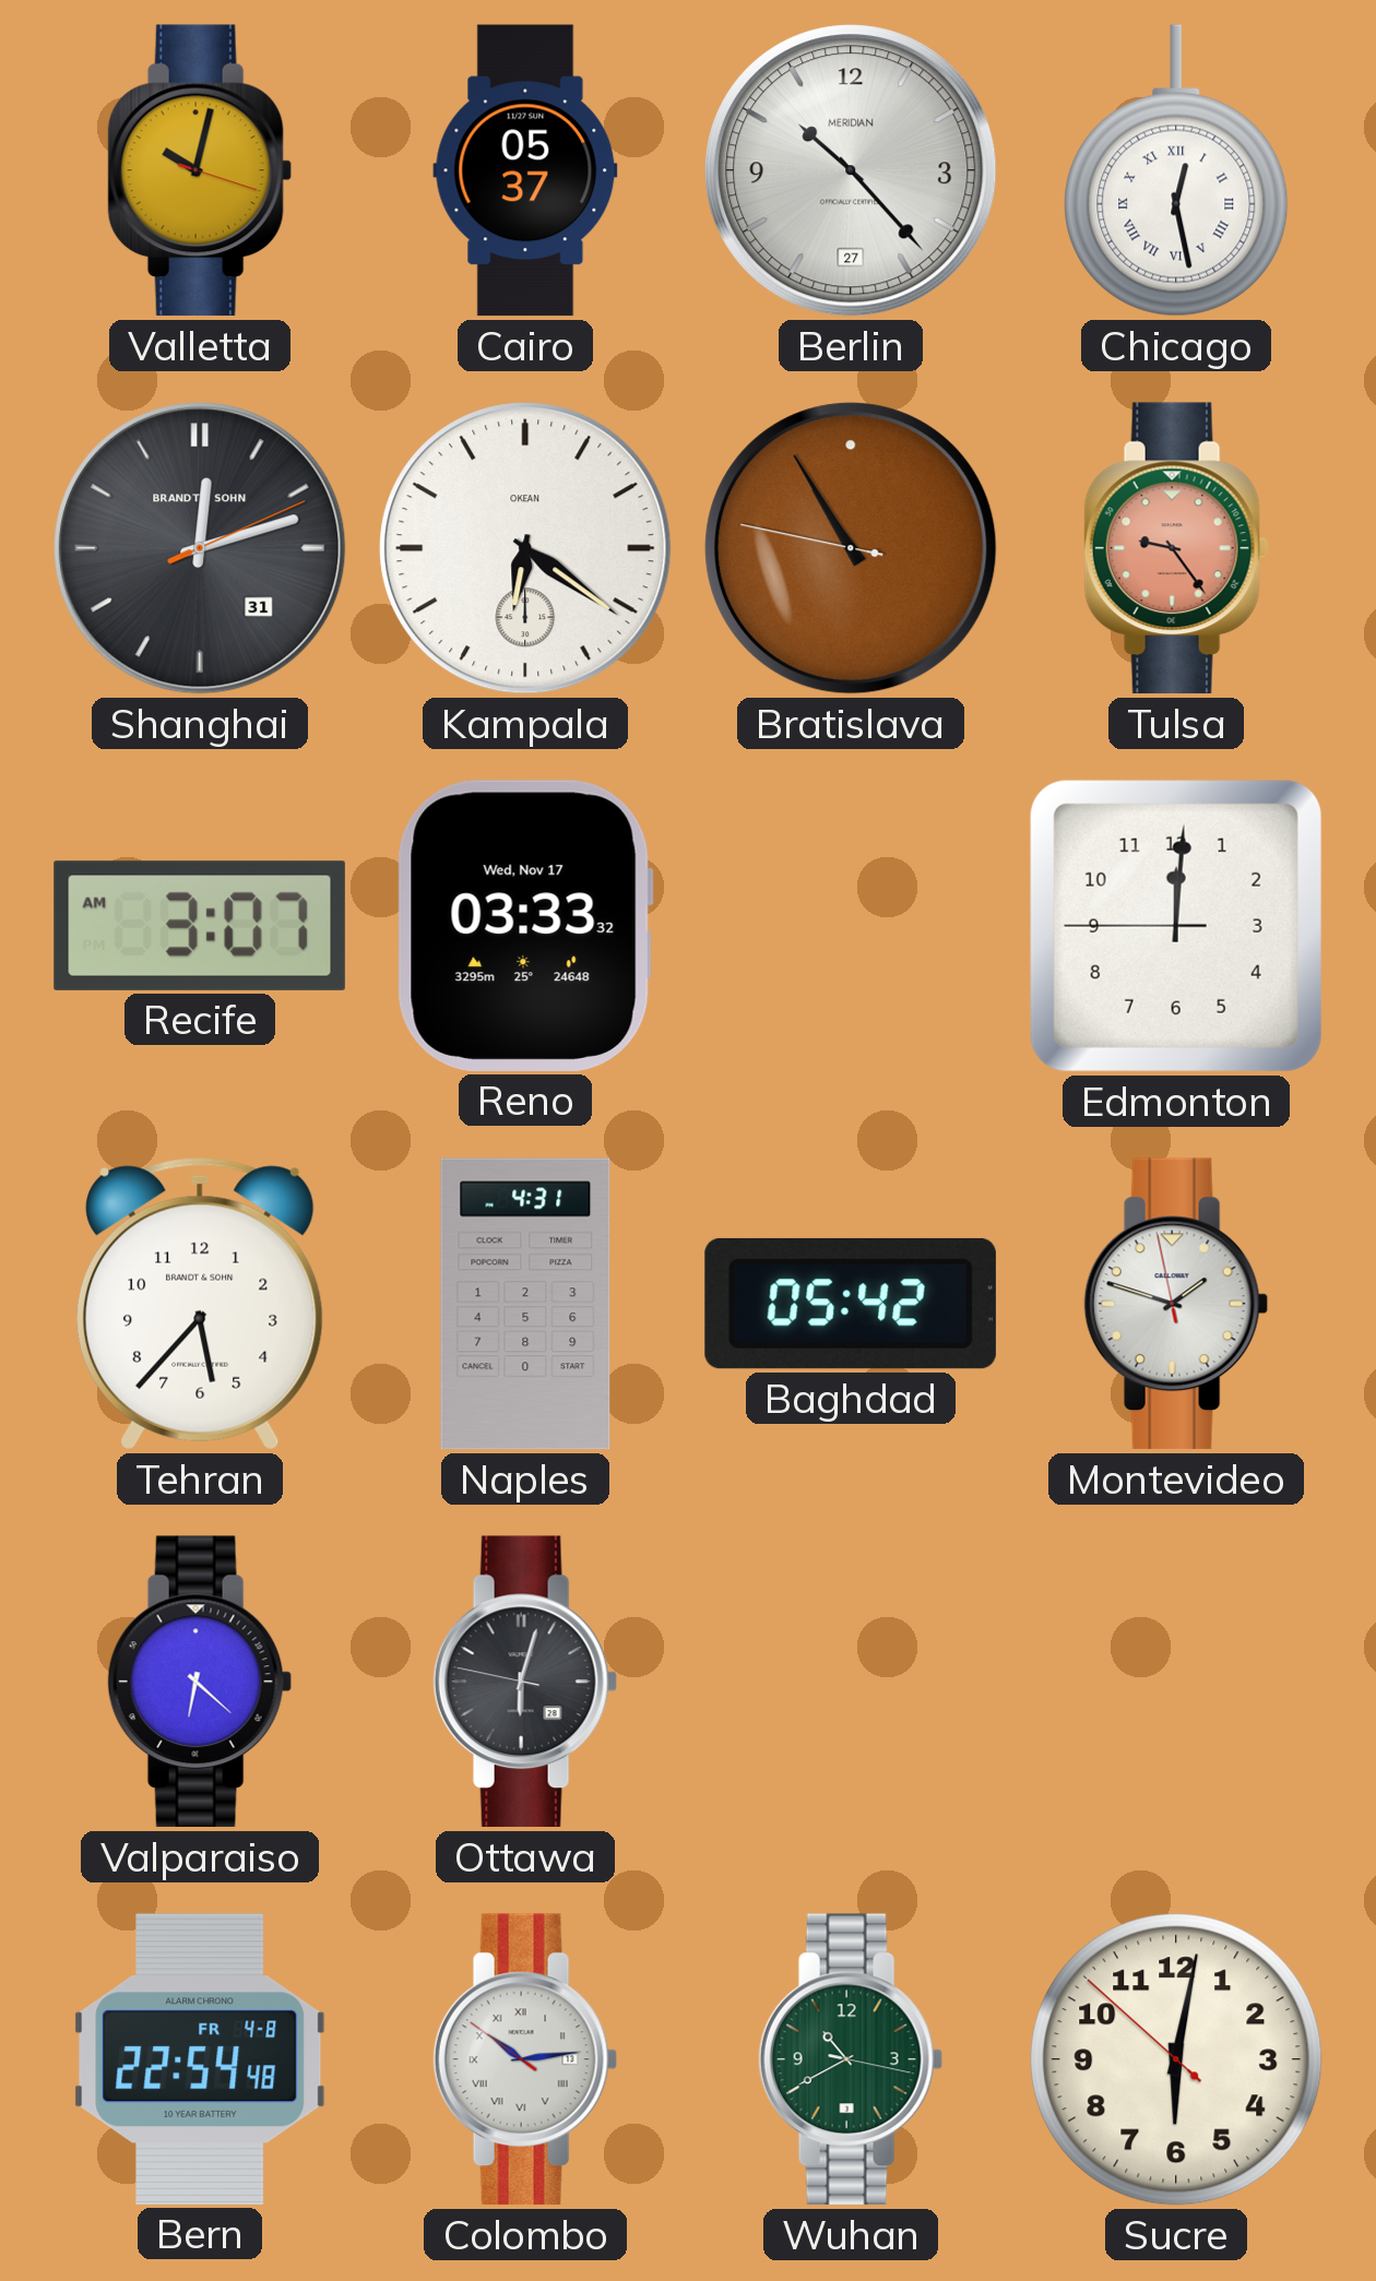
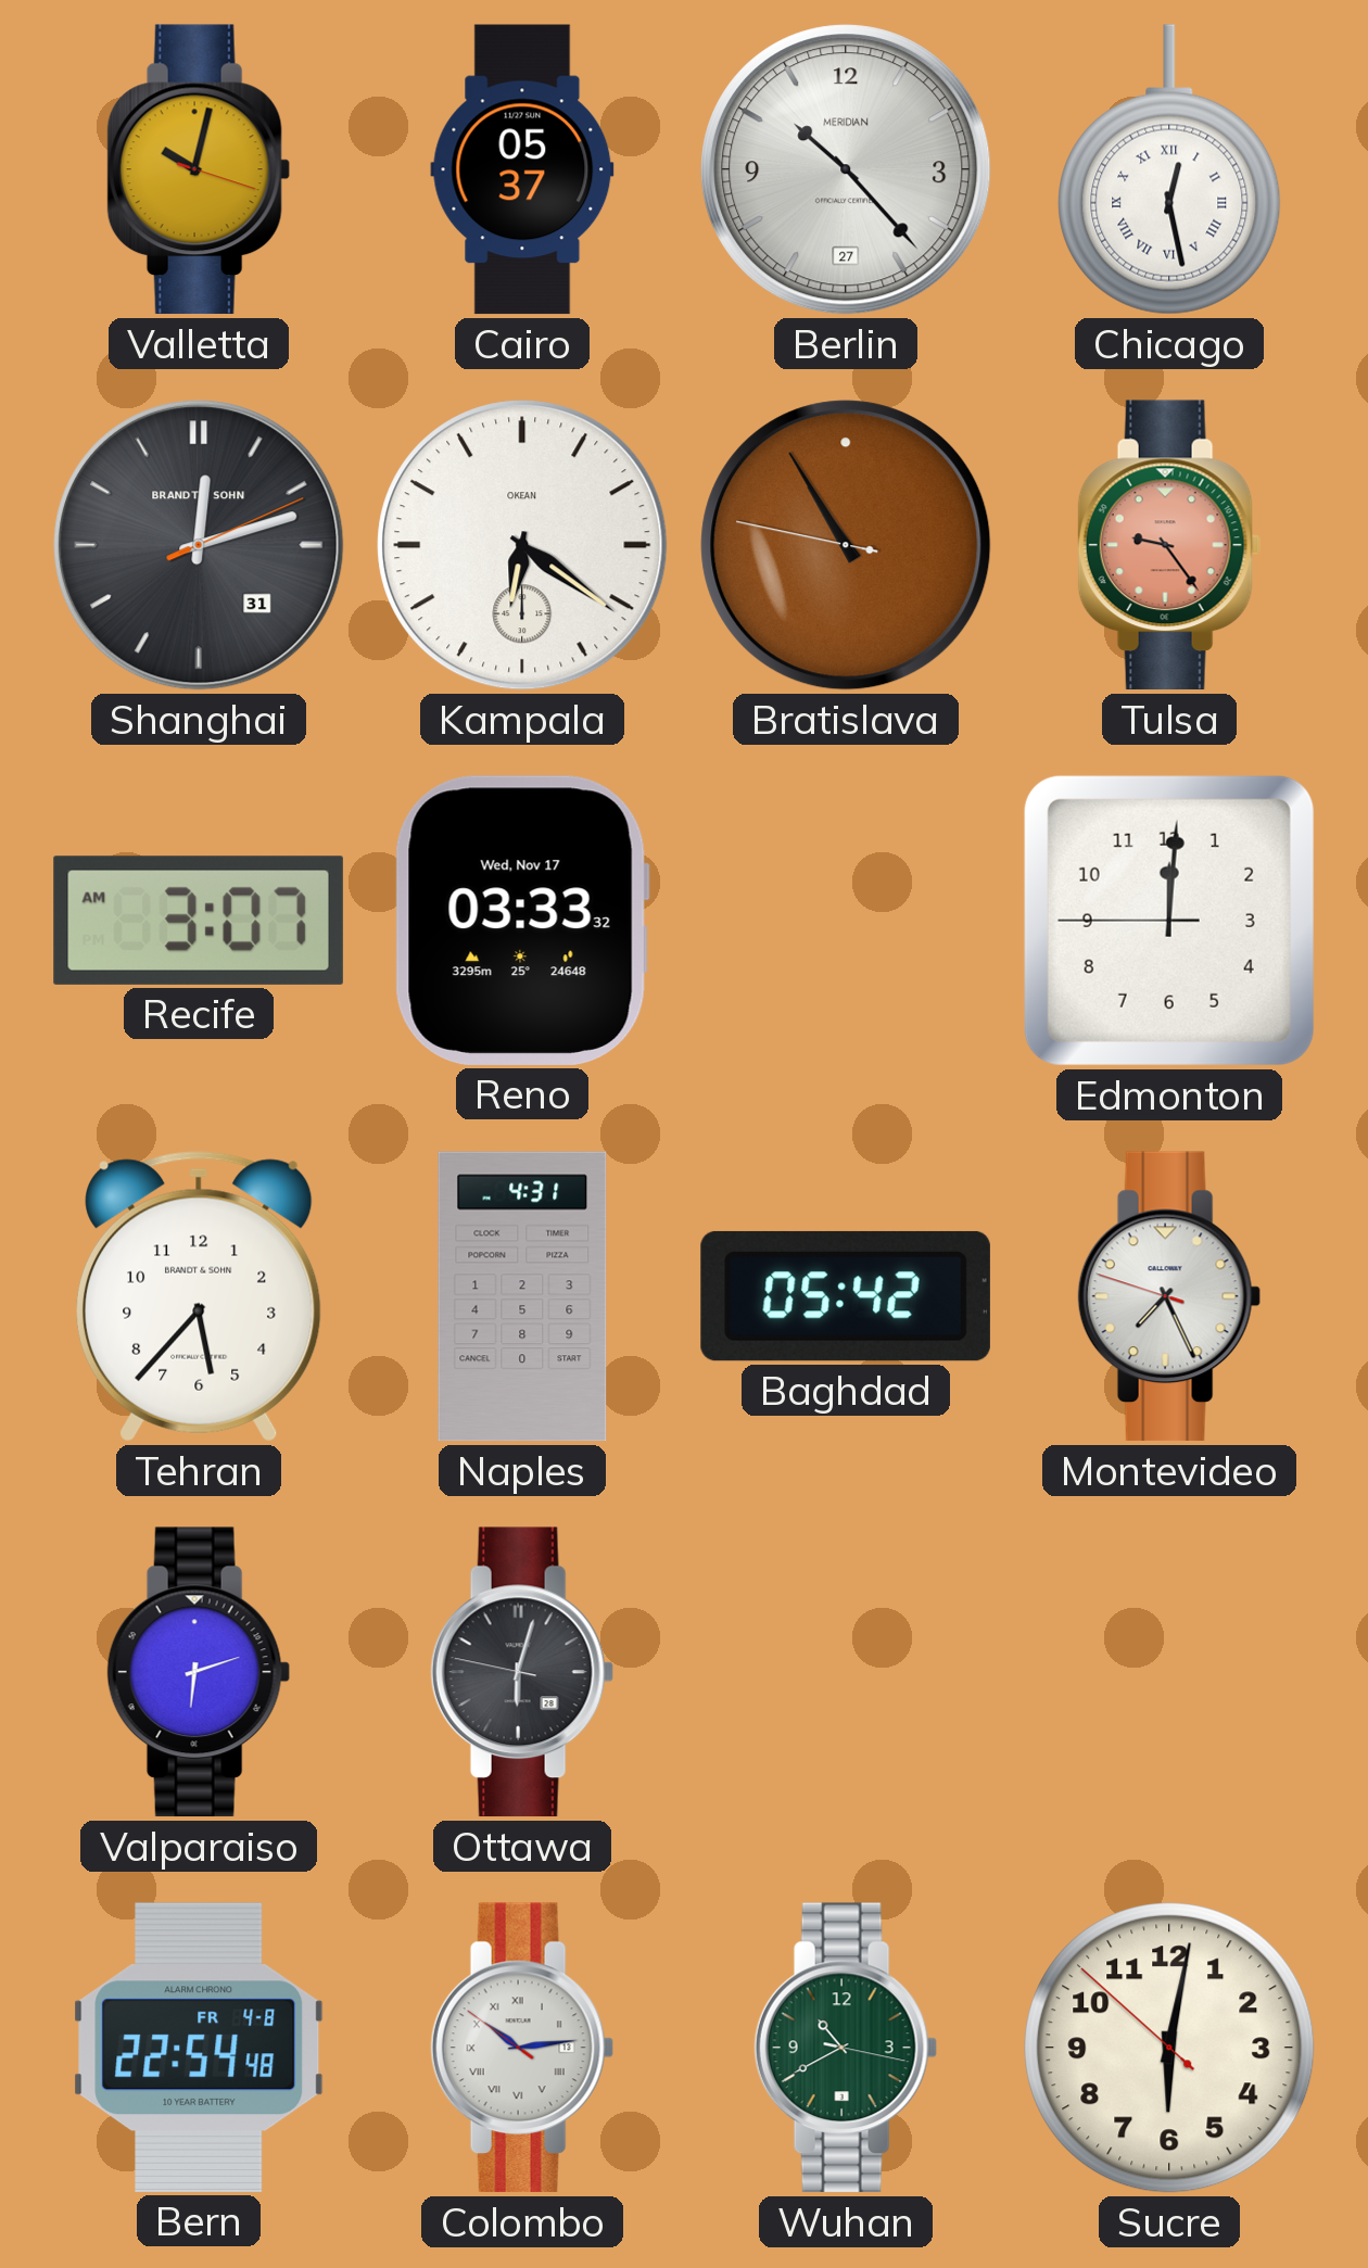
Montevideo: 1:47 -> 7:25
Valparaiso: 6:22 -> 6:12
